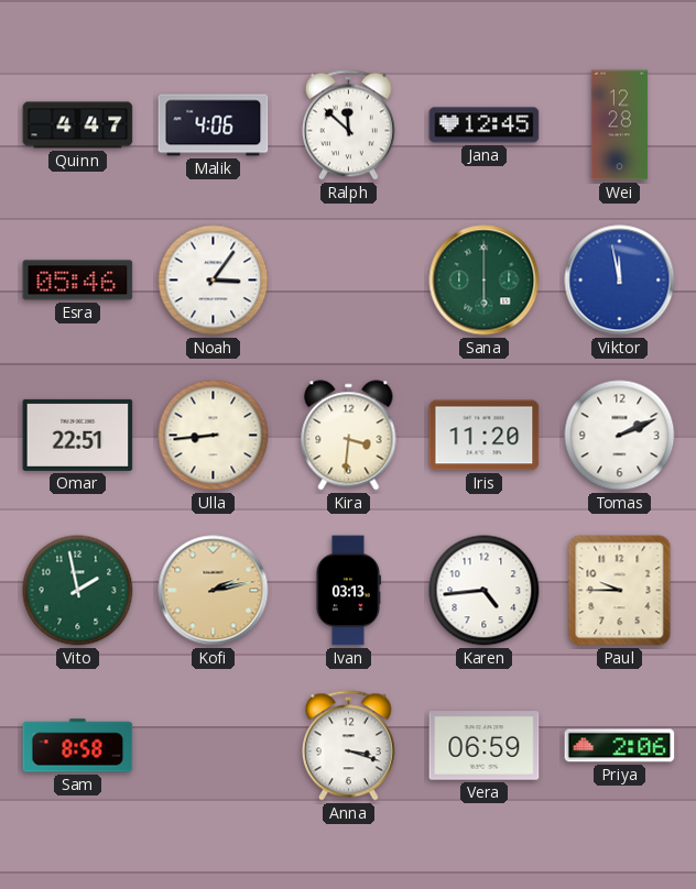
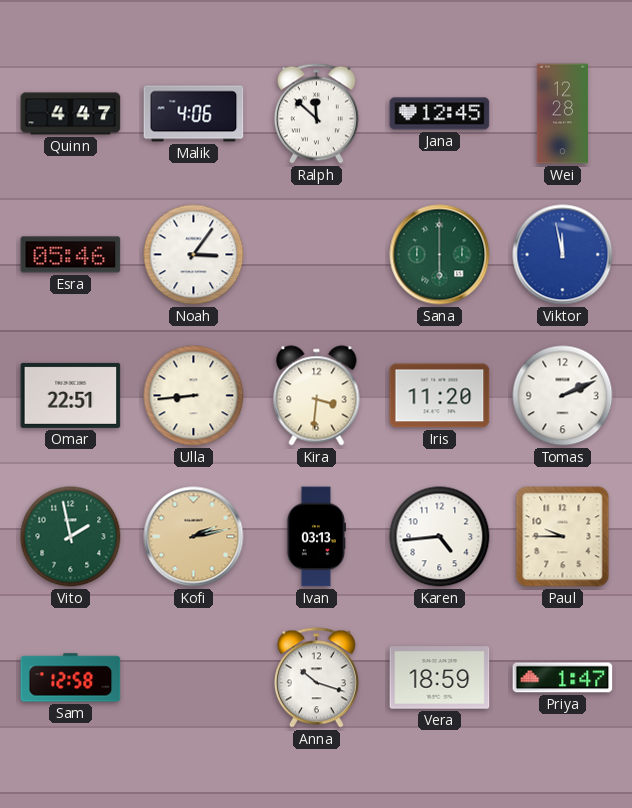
Sam: 8:58 -> 12:58
Anna: 3:18 -> 10:18
Vera: 06:59 -> 18:59
Priya: 2:06 -> 1:47
